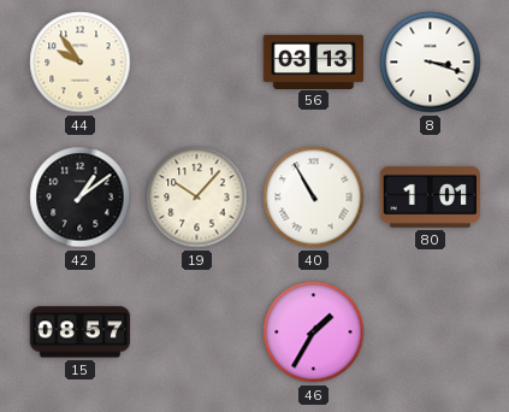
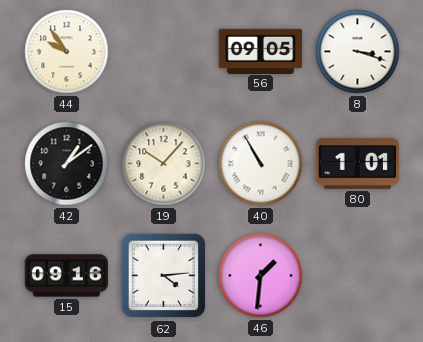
56: 03:13 -> 09:05
15: 08:57 -> 09:16
62: none -> 4:14
46: 1:35 -> 1:31
